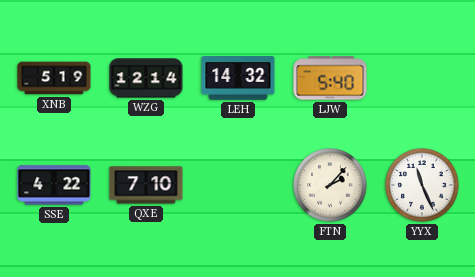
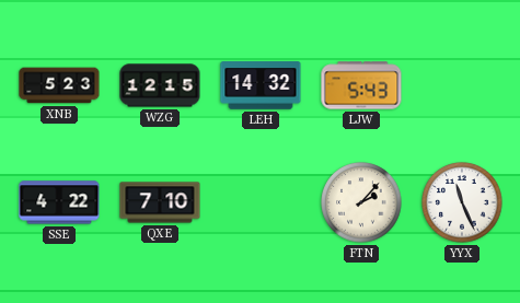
XNB: 5:19 -> 5:23
WZG: 12:14 -> 12:15
LJW: 5:40 -> 5:43
